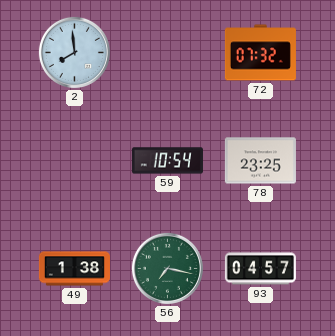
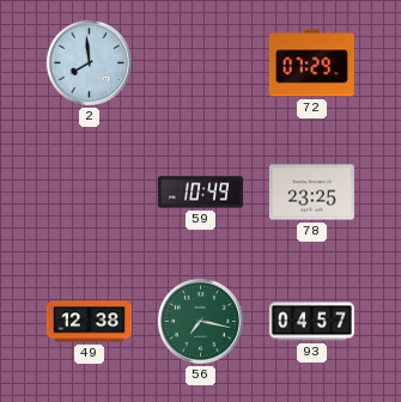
72: 07:32 -> 07:29
59: 10:54 -> 10:49
49: 1:38 -> 12:38
